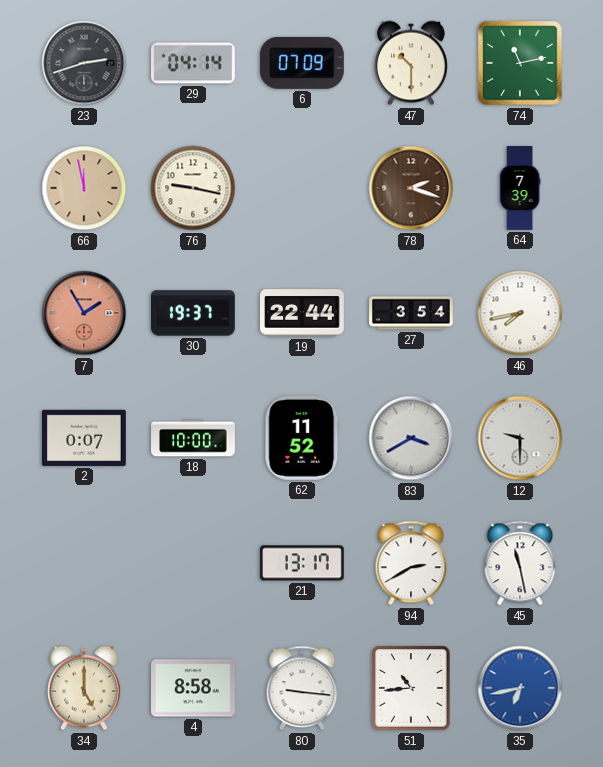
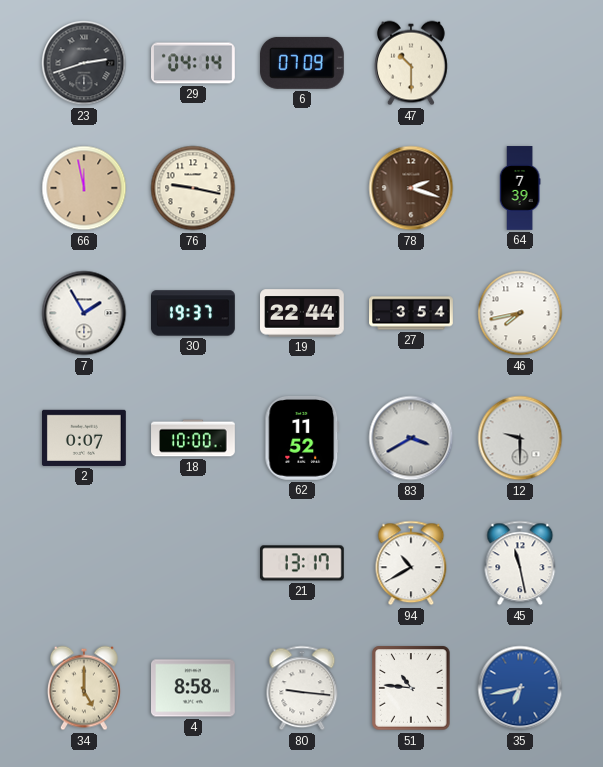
74: 11:13 -> none
7 dial: salmon -> white
94: 2:40 -> 10:40
51: 10:44 -> 10:46
